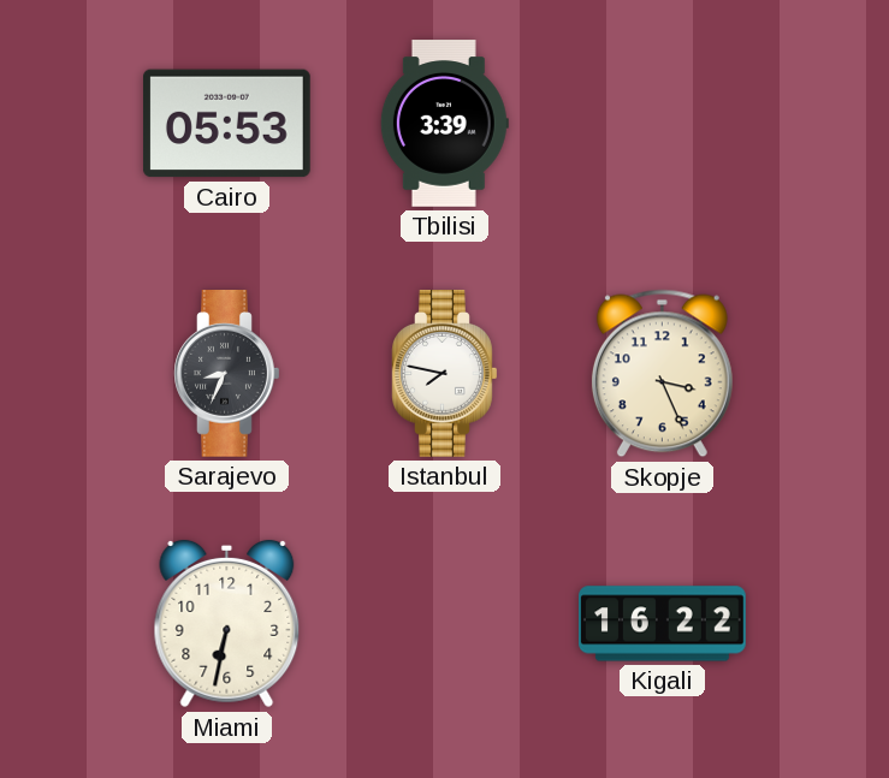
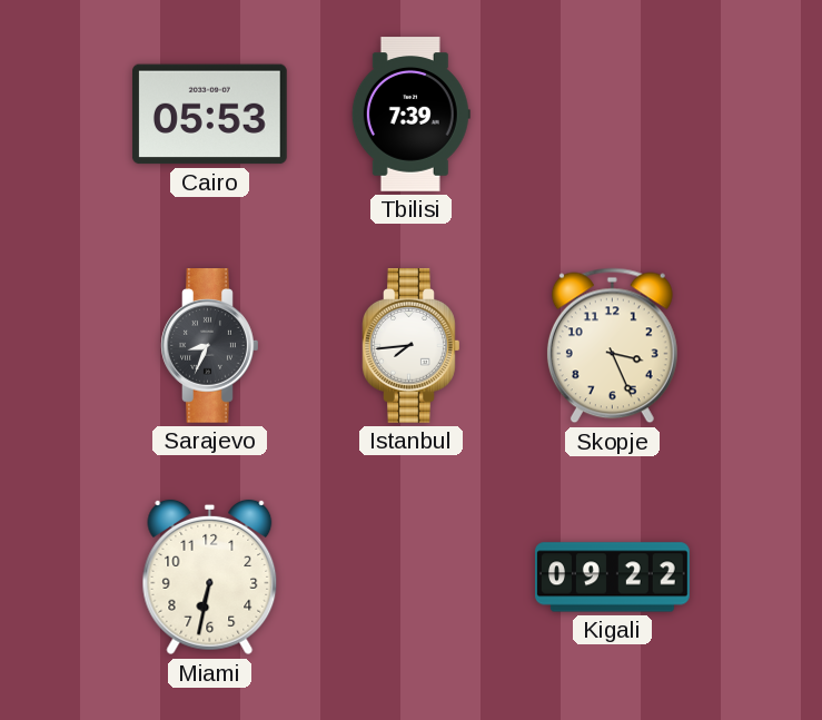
Tbilisi: 3:39 -> 7:39
Istanbul: 7:47 -> 7:44
Kigali: 16:22 -> 09:22
